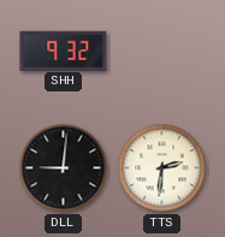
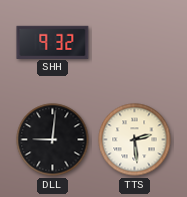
TTS: 2:31 -> 2:29
